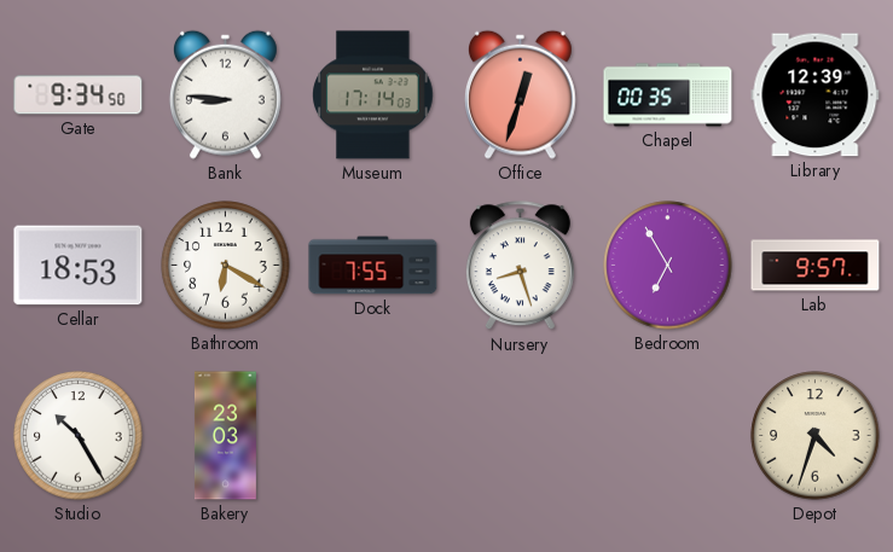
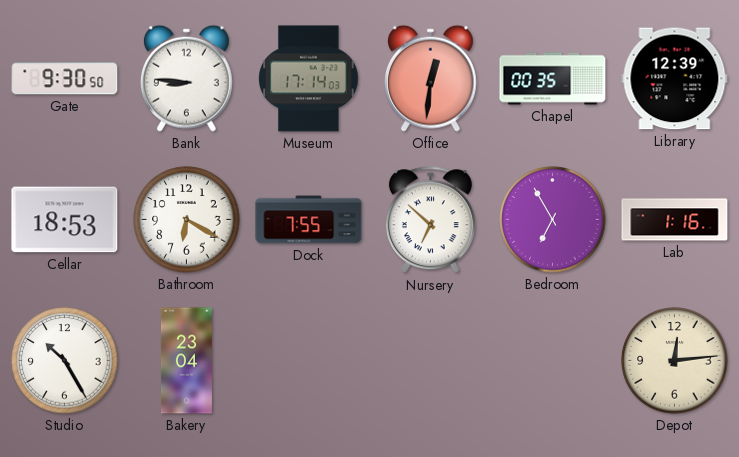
Gate: 9:34 -> 9:30
Office: 12:33 -> 12:31
Nursery: 8:27 -> 6:52
Lab: 9:57 -> 1:16
Bakery: 23:03 -> 23:04
Depot: 4:33 -> 12:14
